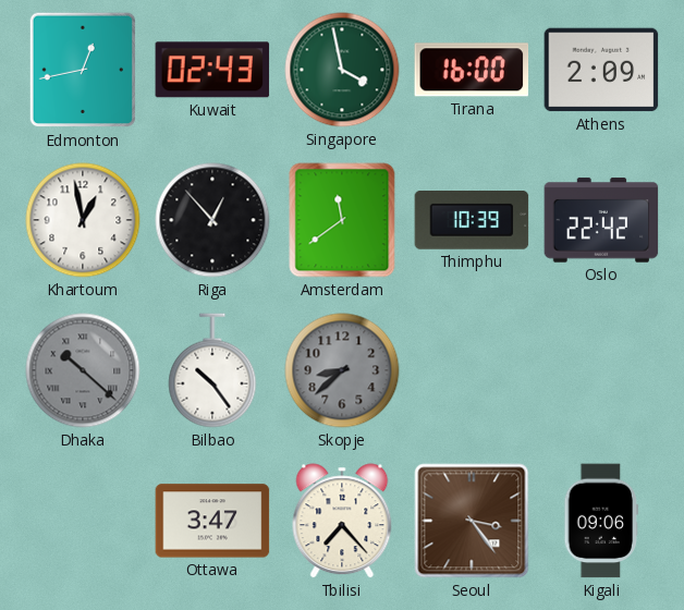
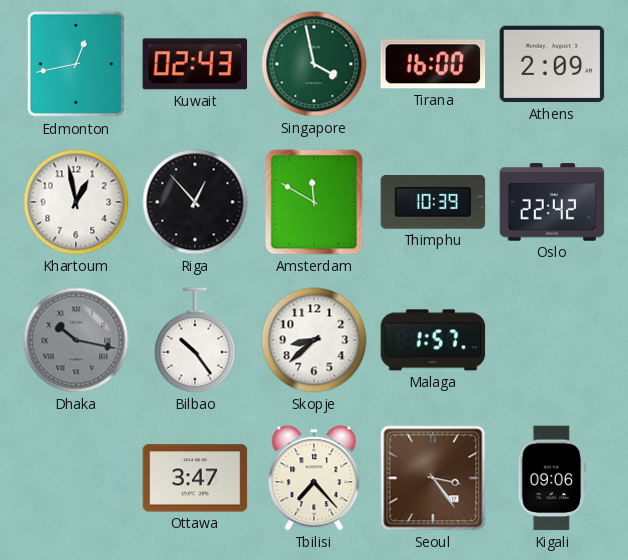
Amsterdam: 11:39 -> 11:50
Dhaka: 10:22 -> 10:17
Skopje dial: grey -> white
Malaga: none -> 1:57
